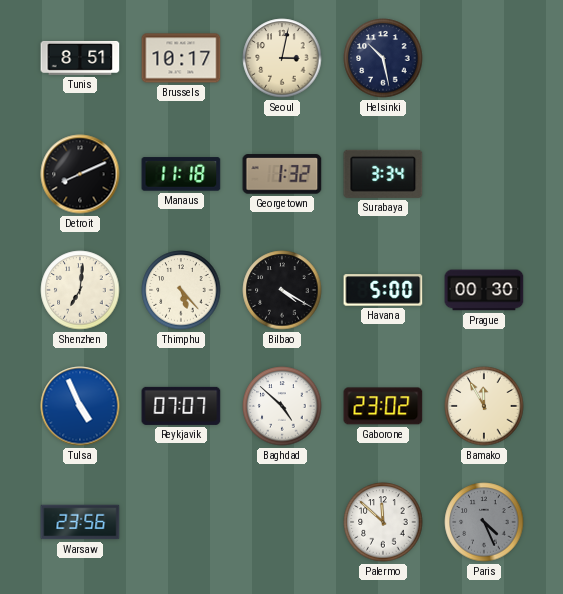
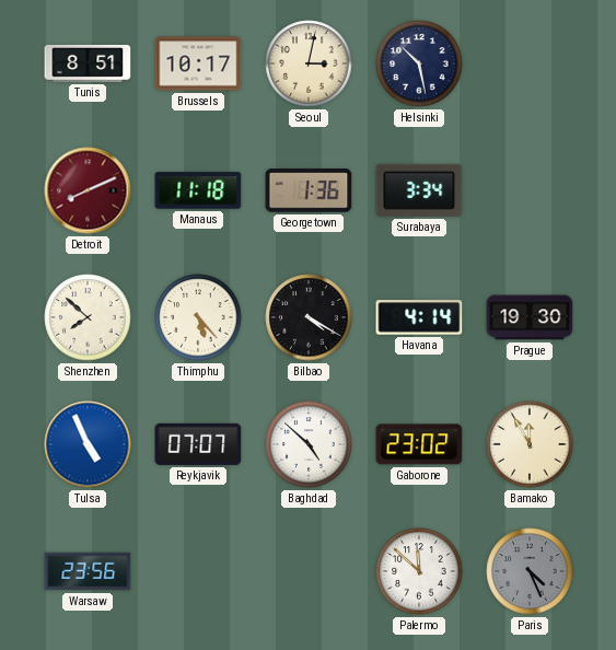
Detroit dial: black -> burgundy
Georgetown: 1:32 -> 1:36
Shenzhen: 7:01 -> 7:52
Havana: 5:00 -> 4:14
Prague: 00:30 -> 19:30
